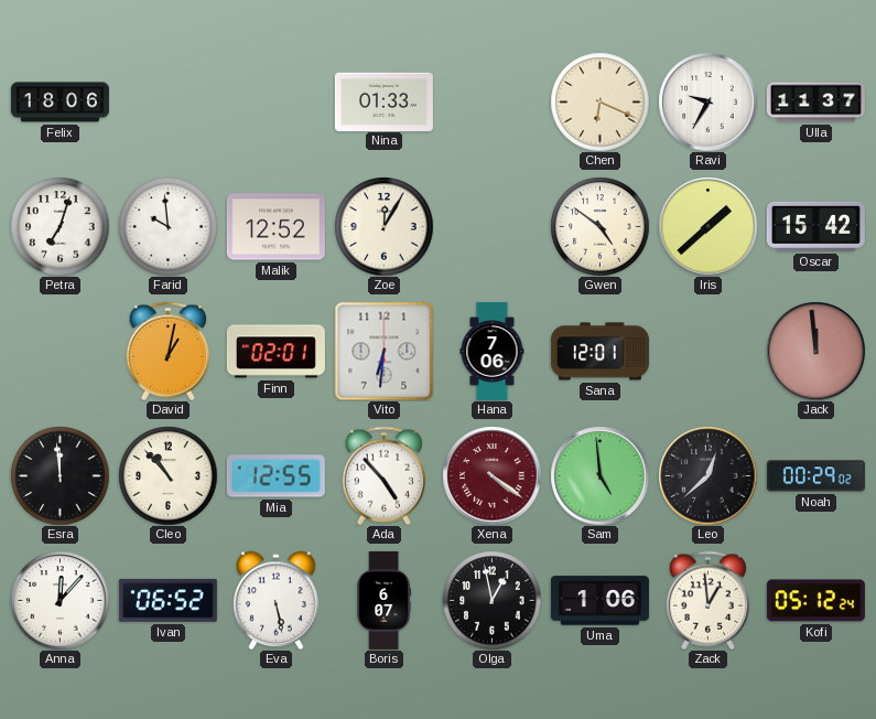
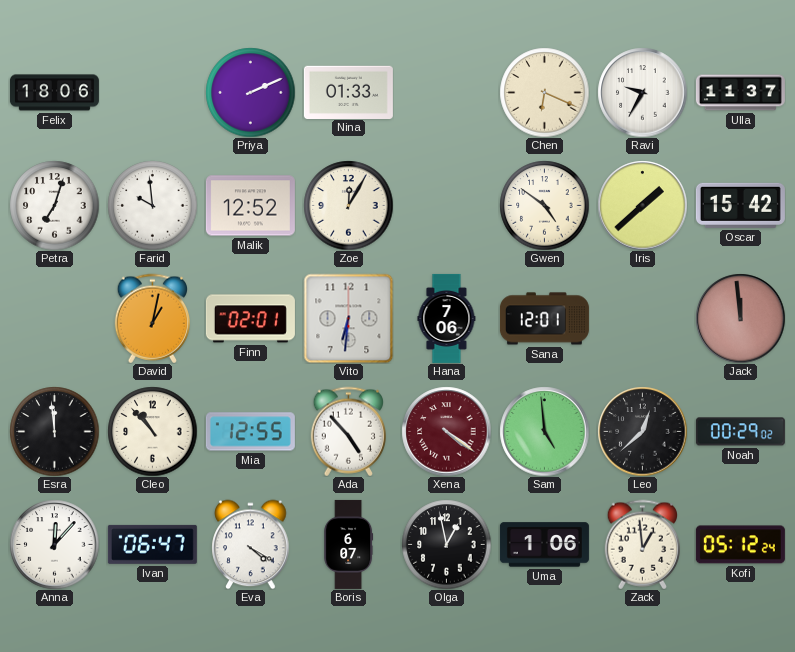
Priya: none -> 2:11
Ivan: 06:52 -> 06:47
Eva: 5:28 -> 4:20
